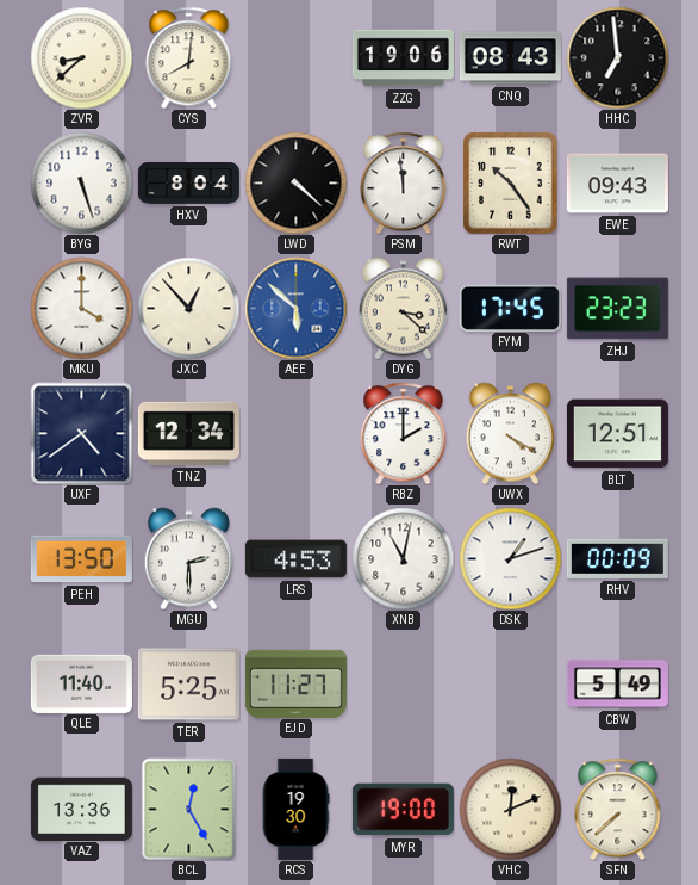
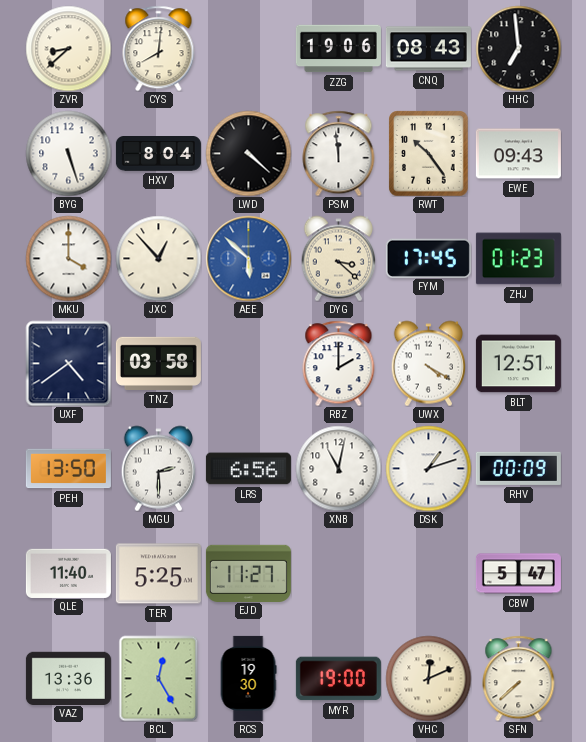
ZHJ: 23:23 -> 01:23
TNZ: 12:34 -> 03:58
LRS: 4:53 -> 6:56
CBW: 5:49 -> 5:47
